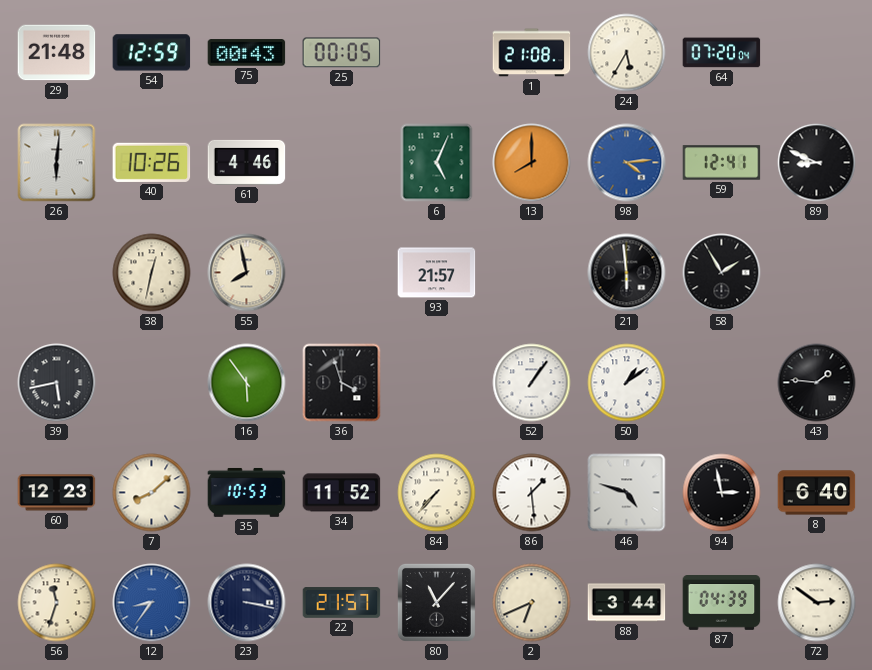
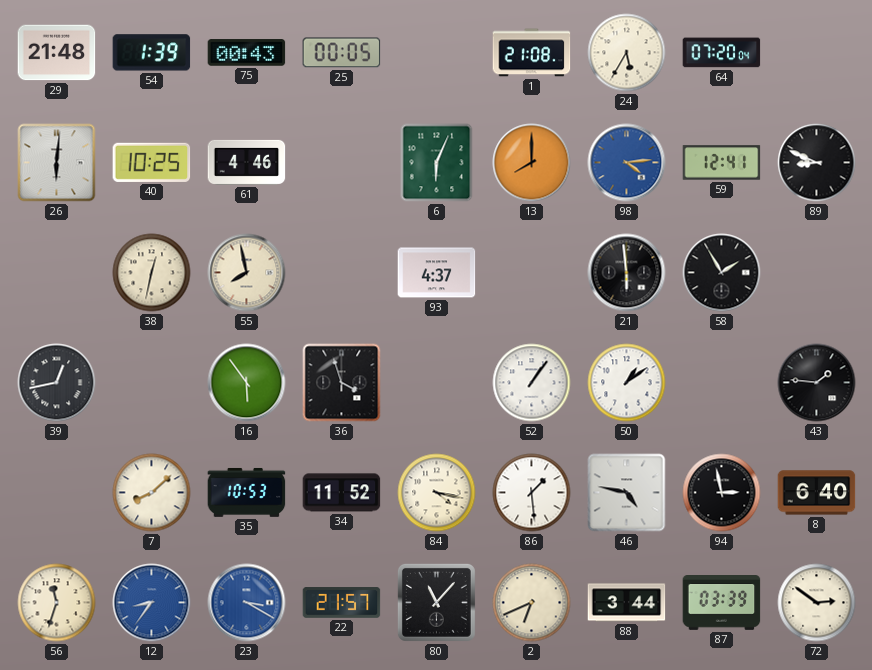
54: 12:59 -> 1:39
40: 10:26 -> 10:25
6: 5:04 -> 6:04
93: 21:57 -> 4:37
39: 5:43 -> 12:43
60: 12:23 -> none
84: 7:37 -> 4:17
46: 4:48 -> 4:47
23: 3:17 -> 3:20
23 dial: navy -> blue
87: 04:39 -> 03:39
